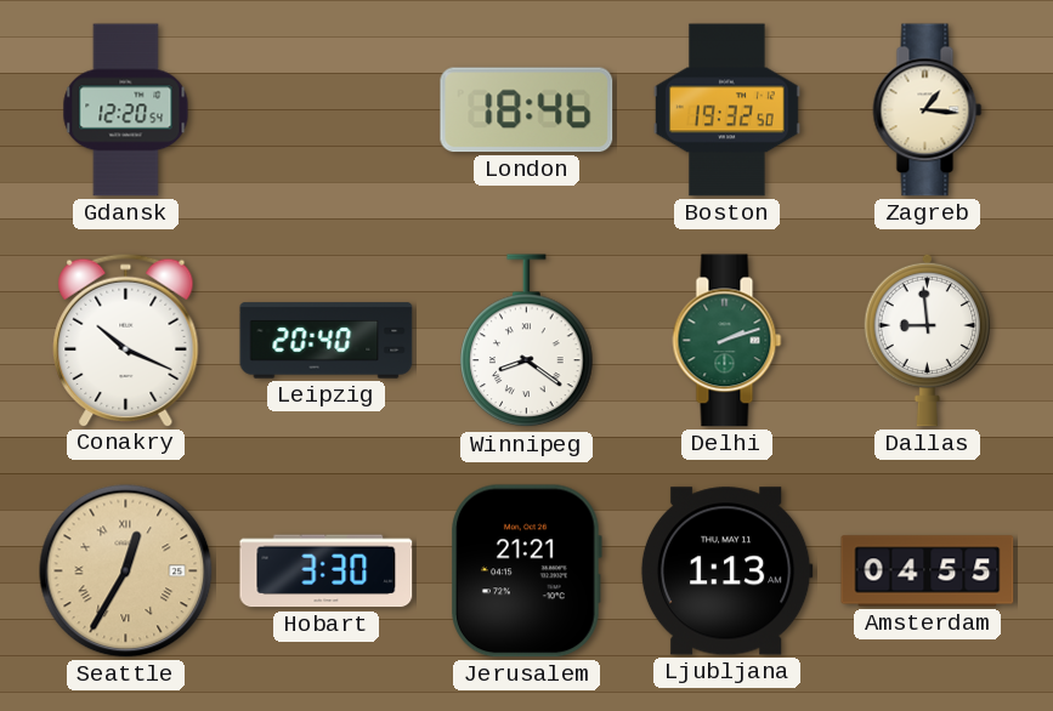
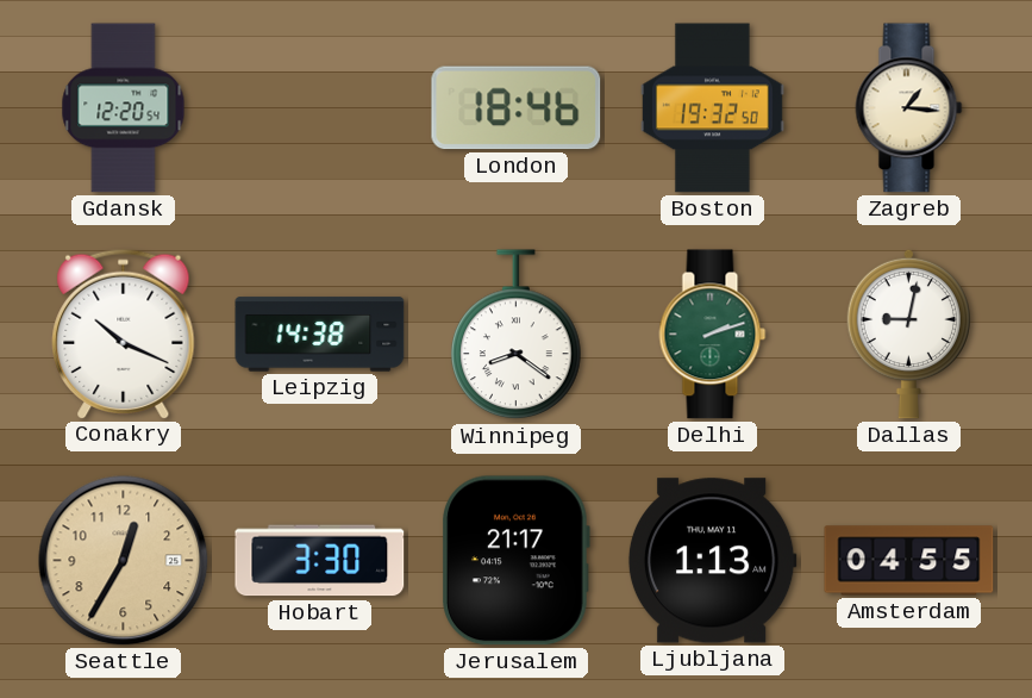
Leipzig: 20:40 -> 14:38
Dallas: 8:59 -> 9:02
Seattle numerals: Roman -> Arabic
Jerusalem: 21:21 -> 21:17
